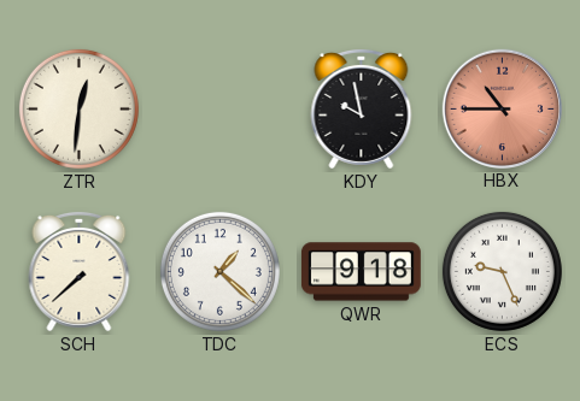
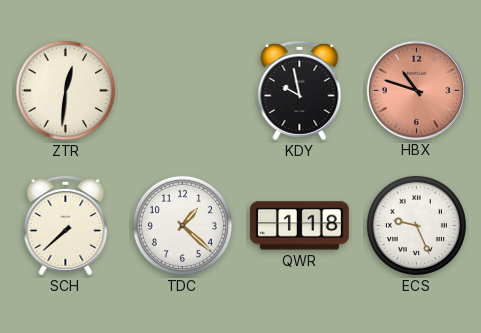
HBX: 10:45 -> 10:48
QWR: 9:18 -> 1:18
